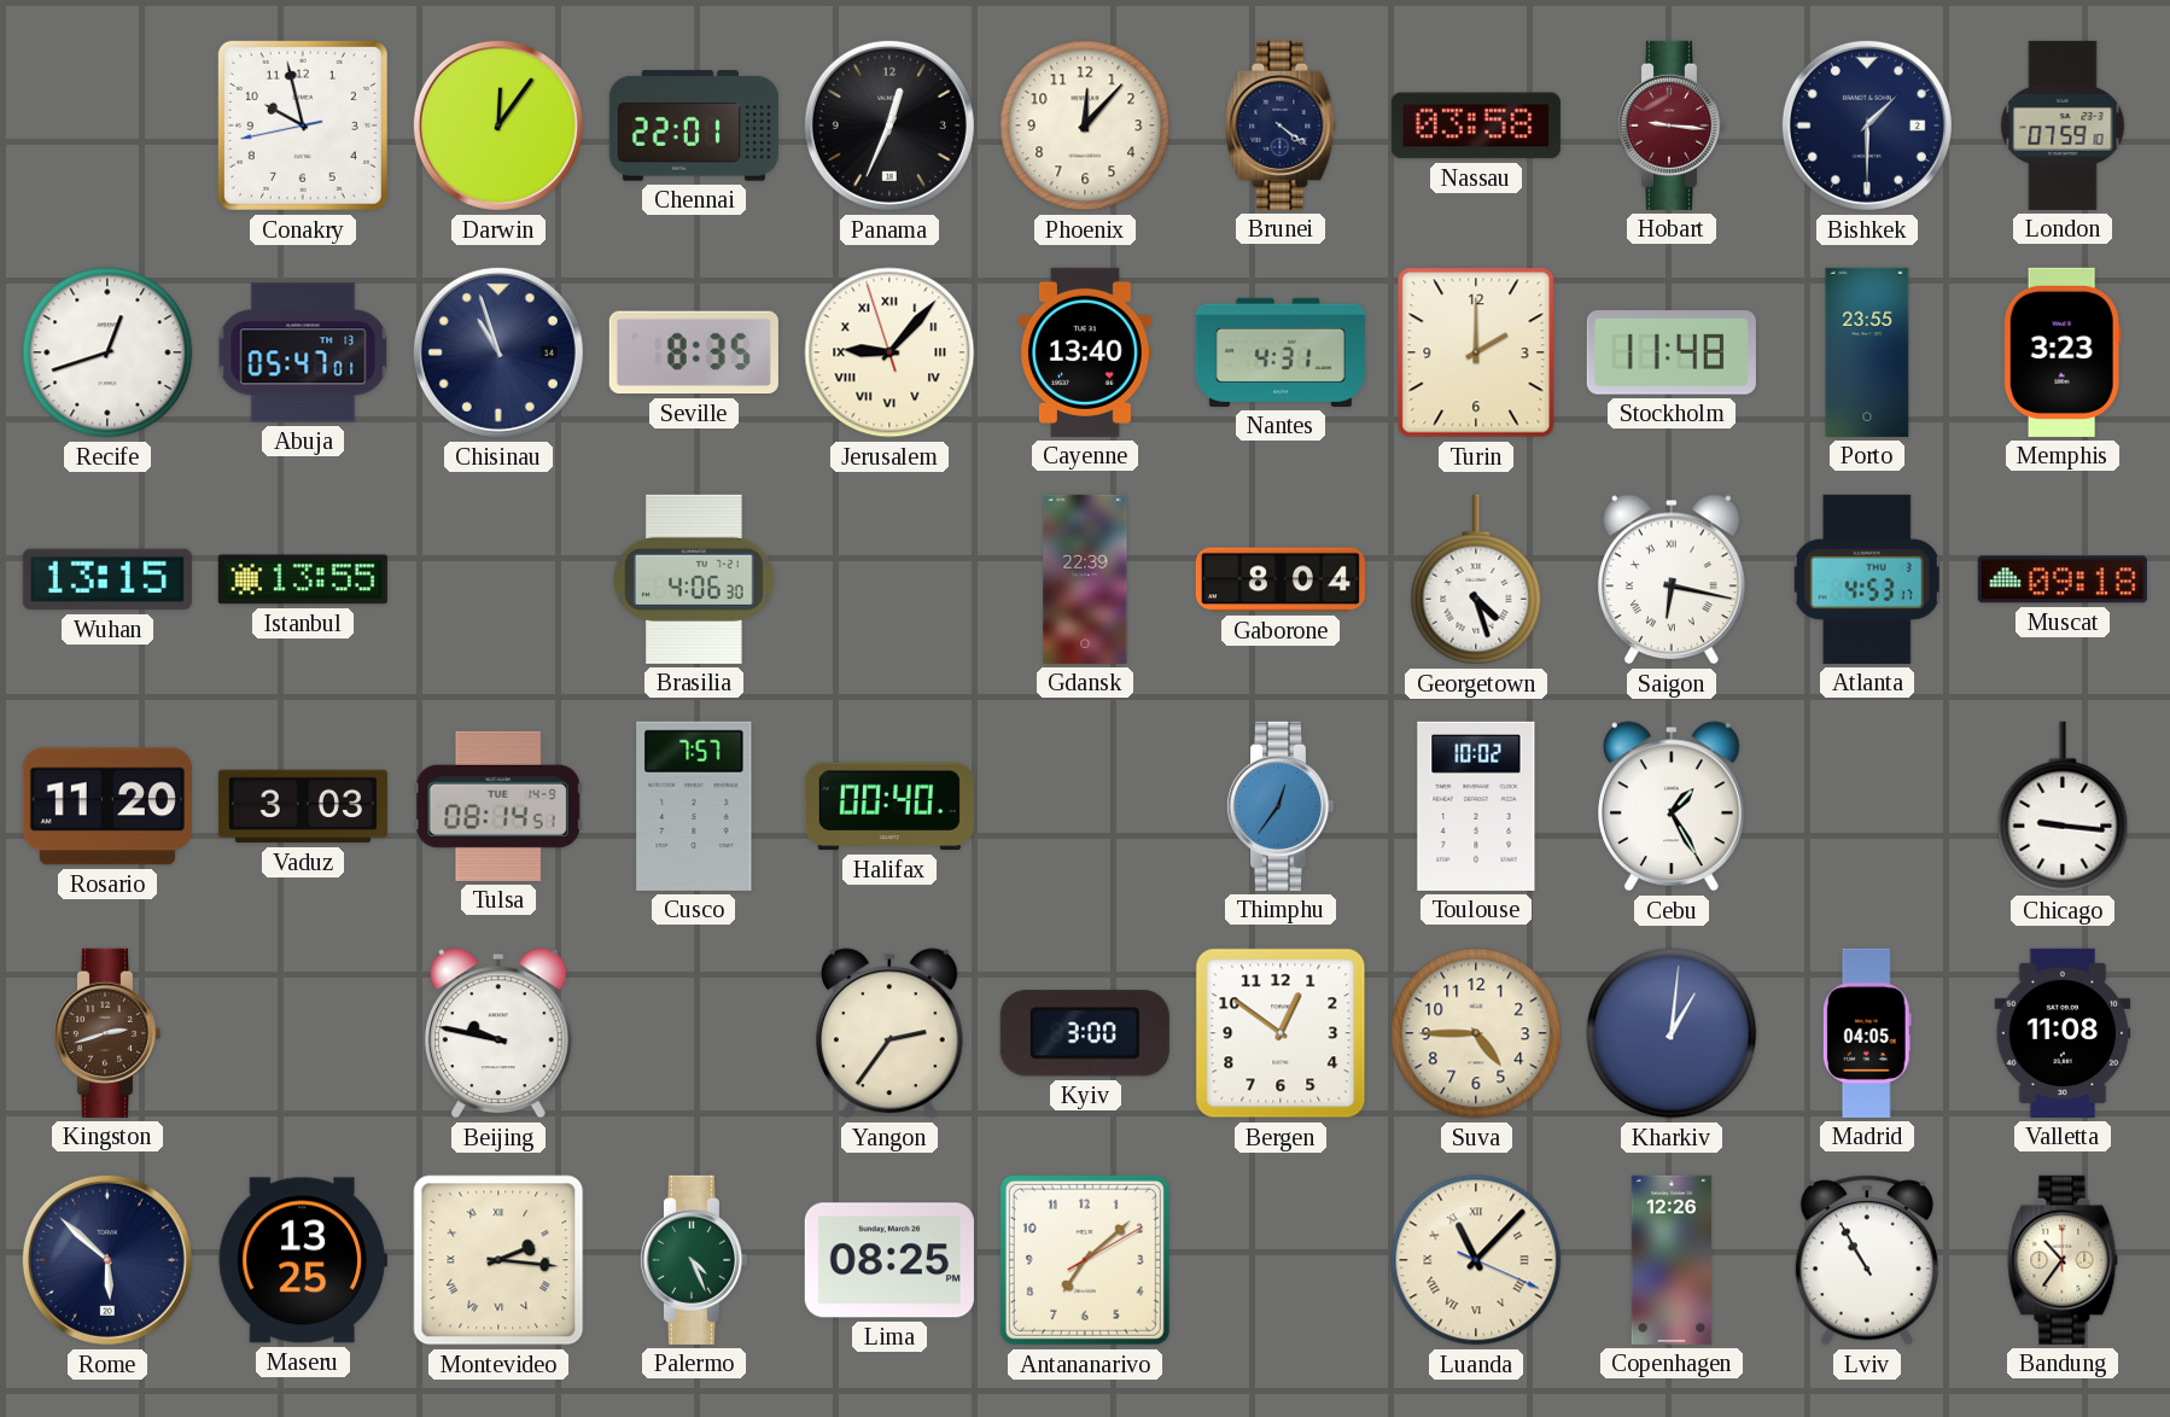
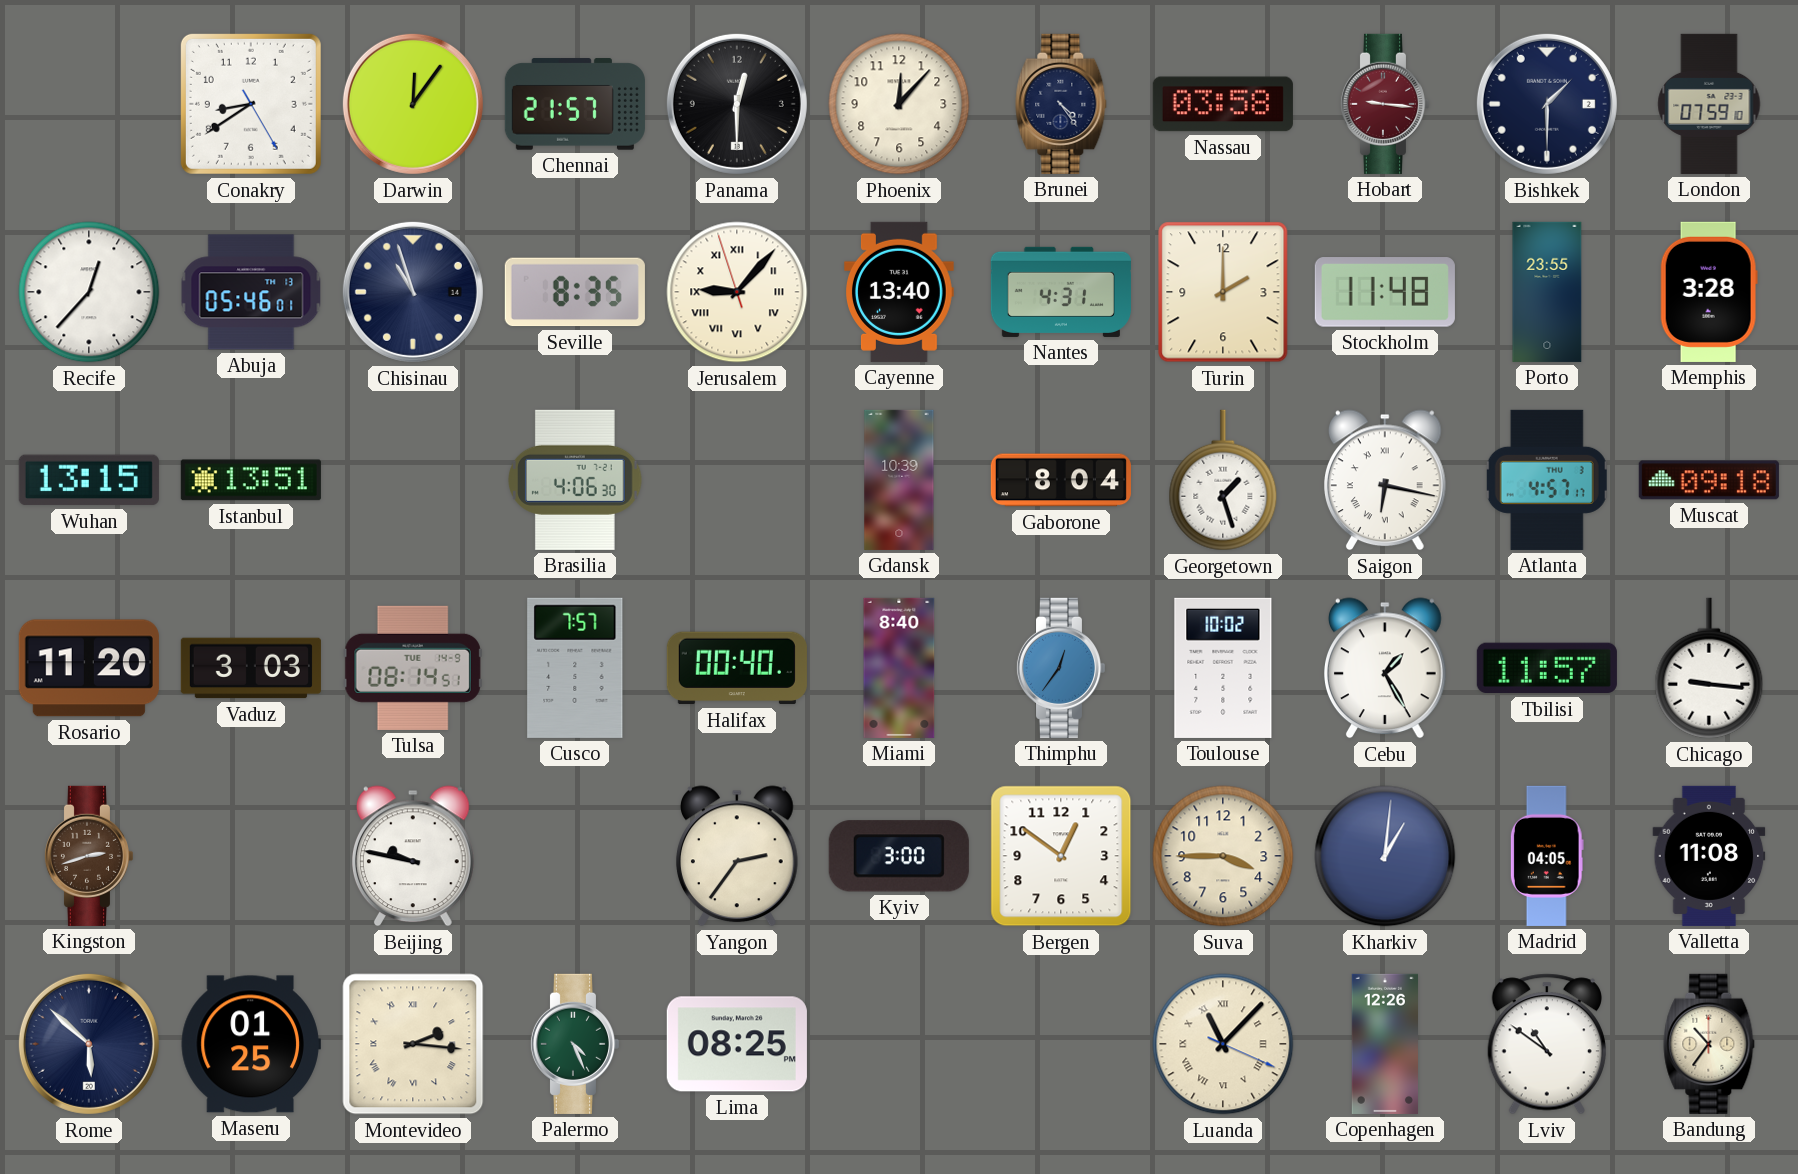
Conakry: 9:57 -> 8:39
Chennai: 22:01 -> 21:57
Panama: 12:34 -> 12:30
Brunei: 4:21 -> 4:24
Recife: 12:42 -> 12:37
Abuja: 05:47 -> 05:46
Memphis: 3:23 -> 3:28
Istanbul: 13:55 -> 13:51
Gdansk: 22:39 -> 10:39
Georgetown: 4:27 -> 1:27
Atlanta: 4:53 -> 4:57
Miami: none -> 8:40
Tbilisi: none -> 11:57
Suva: 4:45 -> 3:45
Maseru: 13:25 -> 01:25
Antananarivo: 7:08 -> none
Lviv: 10:55 -> 10:51
